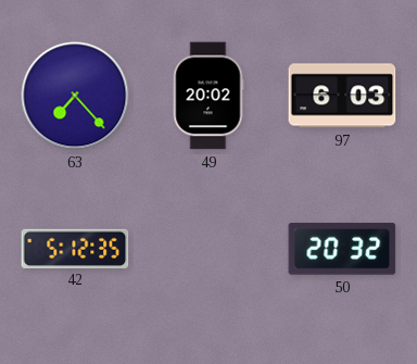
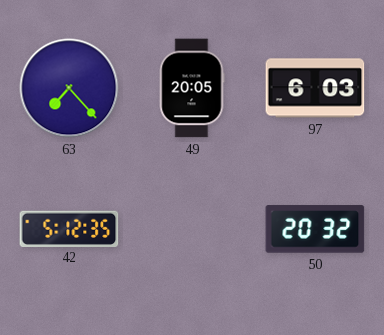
49: 20:02 -> 20:05
